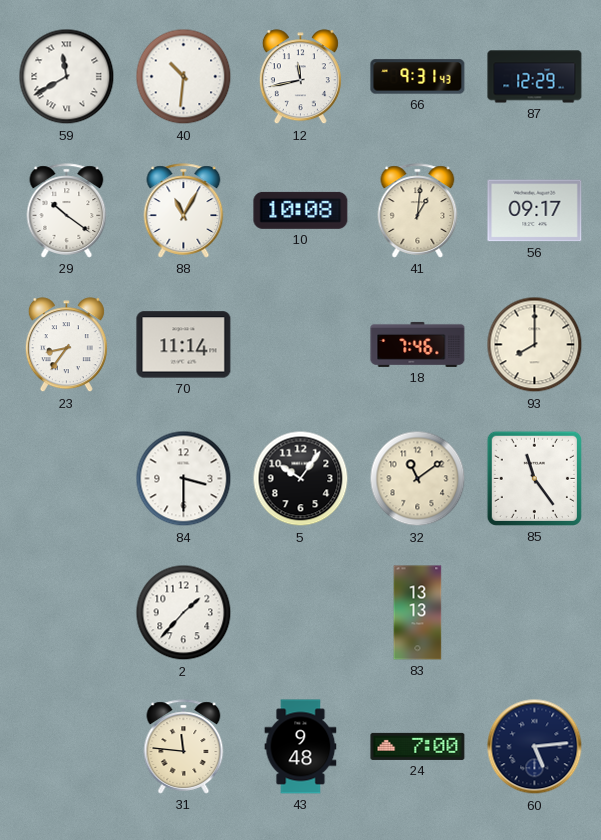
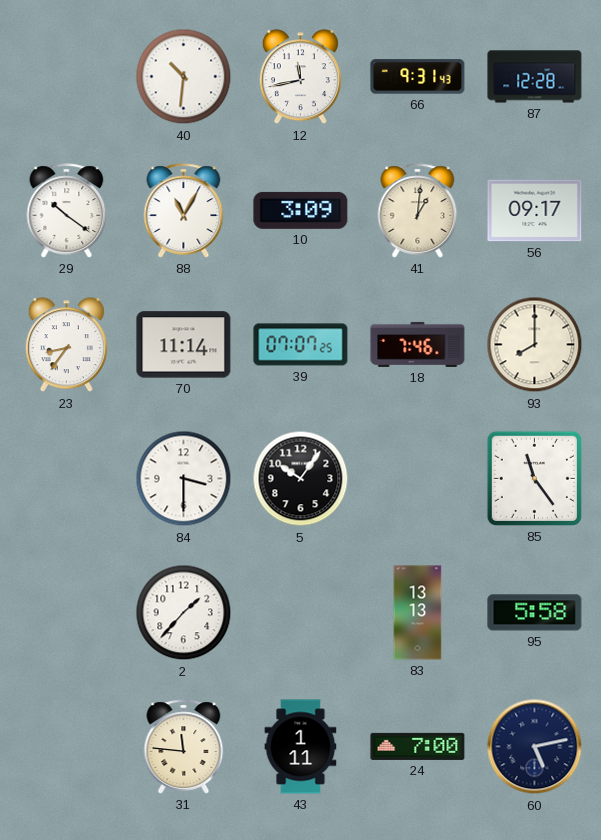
59: 11:40 -> none
87: 12:29 -> 12:28
10: 10:08 -> 3:09
39: none -> 07:07
32: 11:09 -> none
95: none -> 5:58
43: 9:48 -> 1:11
60: 5:14 -> 5:13
